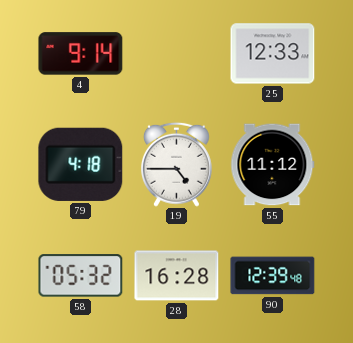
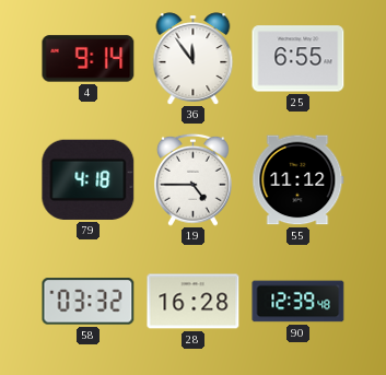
36: none -> 11:54
25: 12:33 -> 6:55
58: 05:32 -> 03:32
